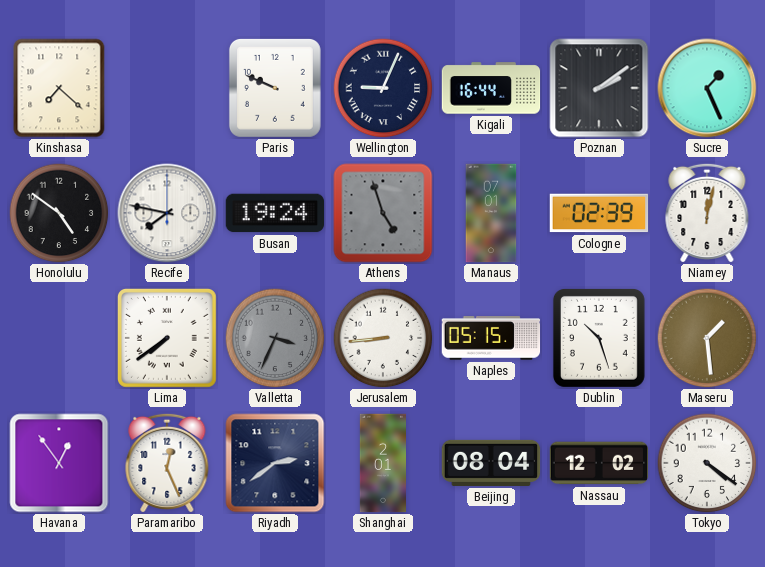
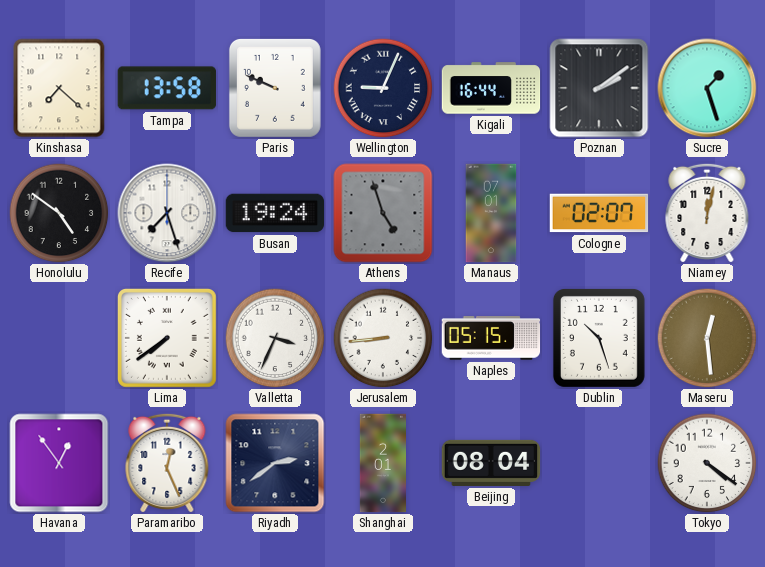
Tampa: none -> 13:58
Sucre: 1:26 -> 1:27
Recife: 7:47 -> 7:27
Cologne: 02:39 -> 02:07
Valletta dial: grey -> white
Maseru: 1:29 -> 12:29
Nassau: 12:02 -> none
